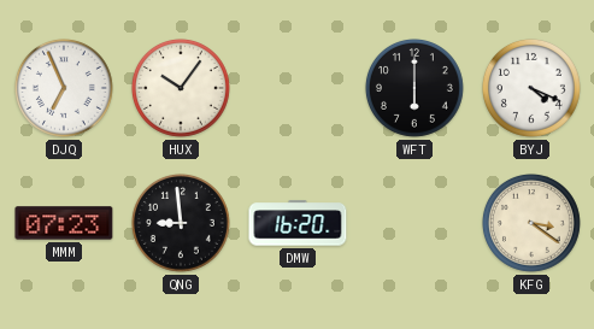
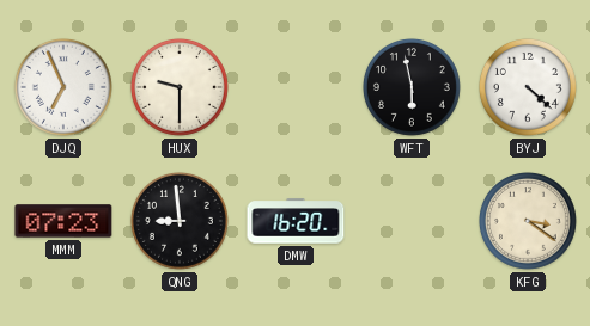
HUX: 10:06 -> 9:30
WFT: 6:00 -> 5:58
BYJ: 4:19 -> 4:22
